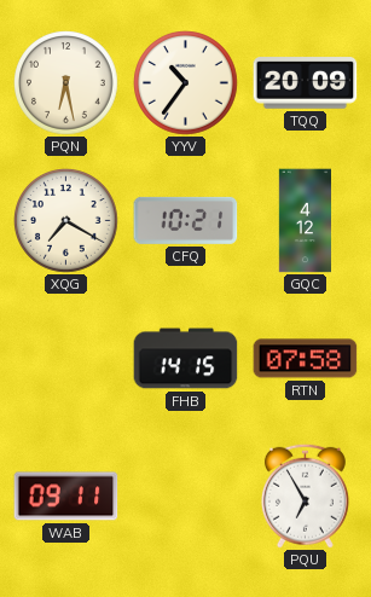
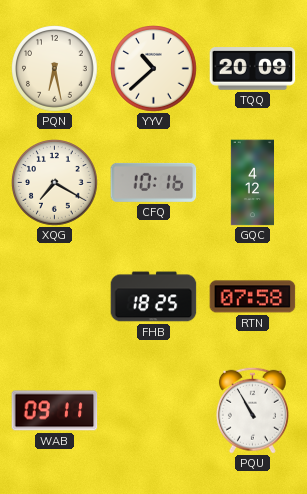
YYV: 10:36 -> 10:38
CFQ: 10:21 -> 10:16
FHB: 14:15 -> 18:25
PQU: 6:55 -> 10:55
